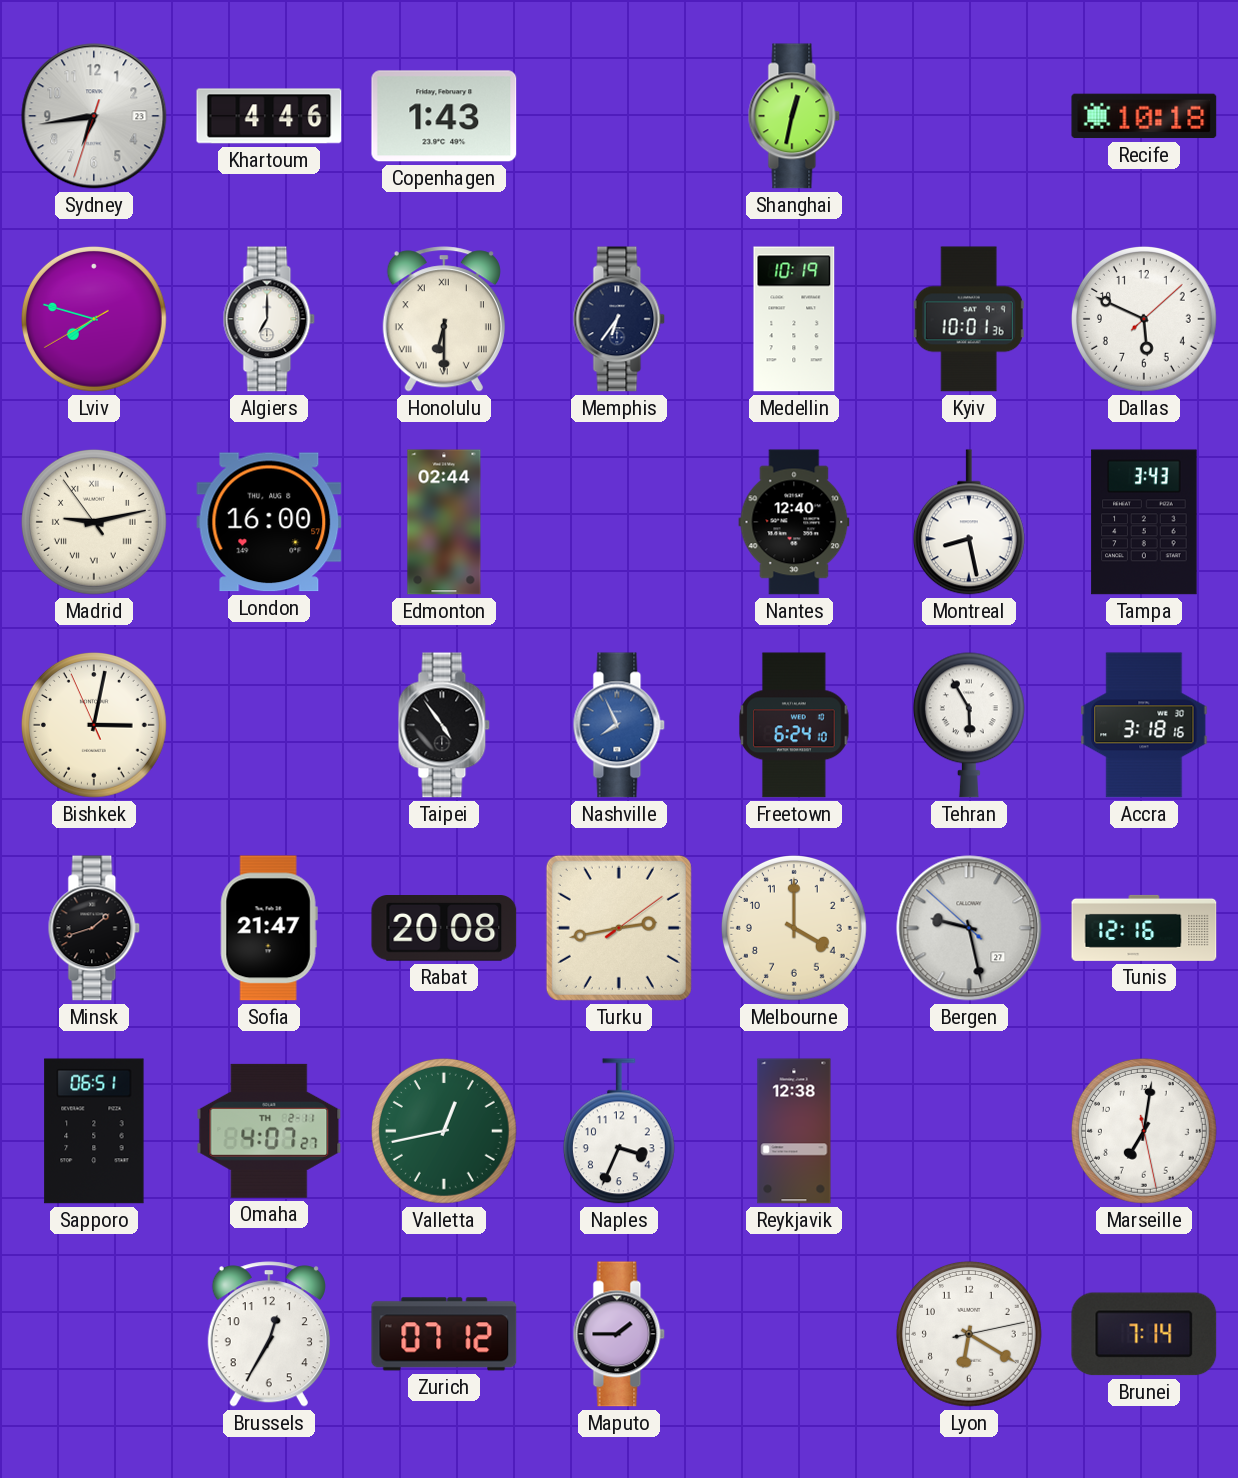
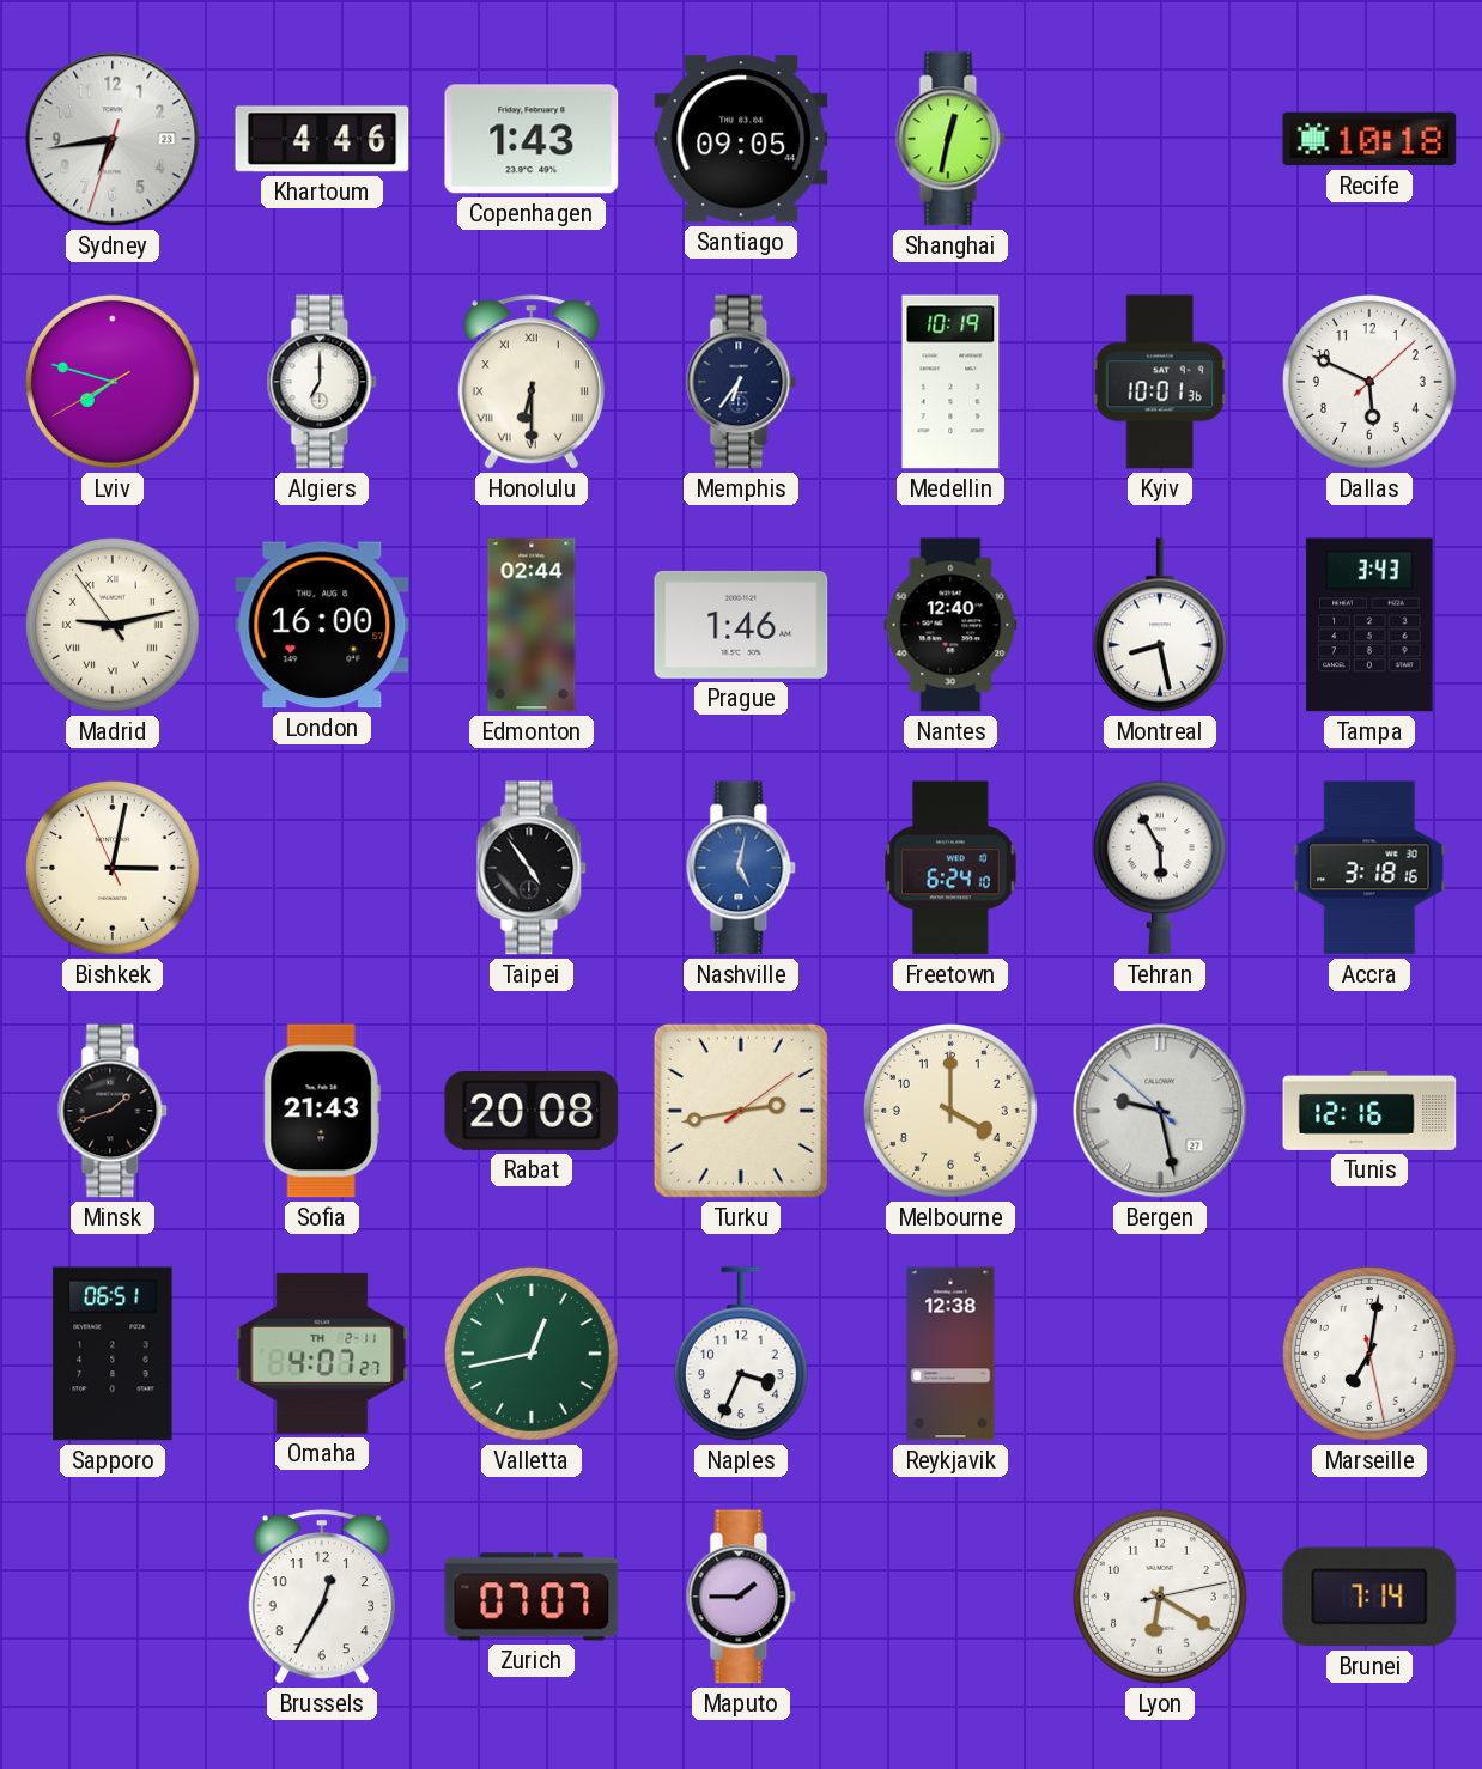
Santiago: none -> 09:05
Prague: none -> 1:46
Nashville: 7:56 -> 5:02
Sofia: 21:47 -> 21:43
Zurich: 07:12 -> 07:07
